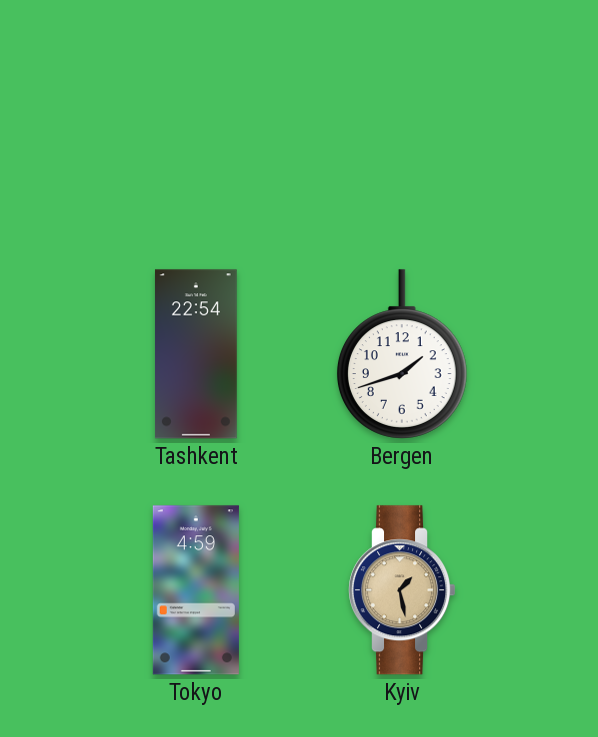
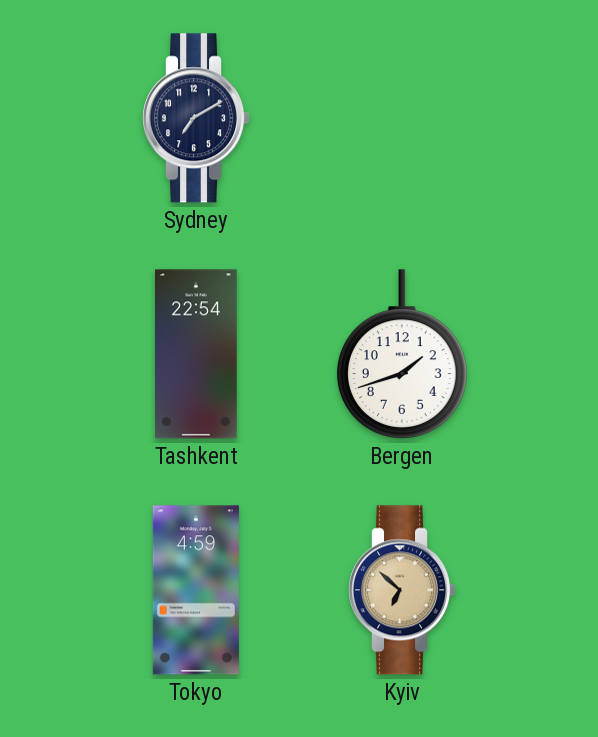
Sydney: none -> 7:10
Kyiv: 1:28 -> 6:52
